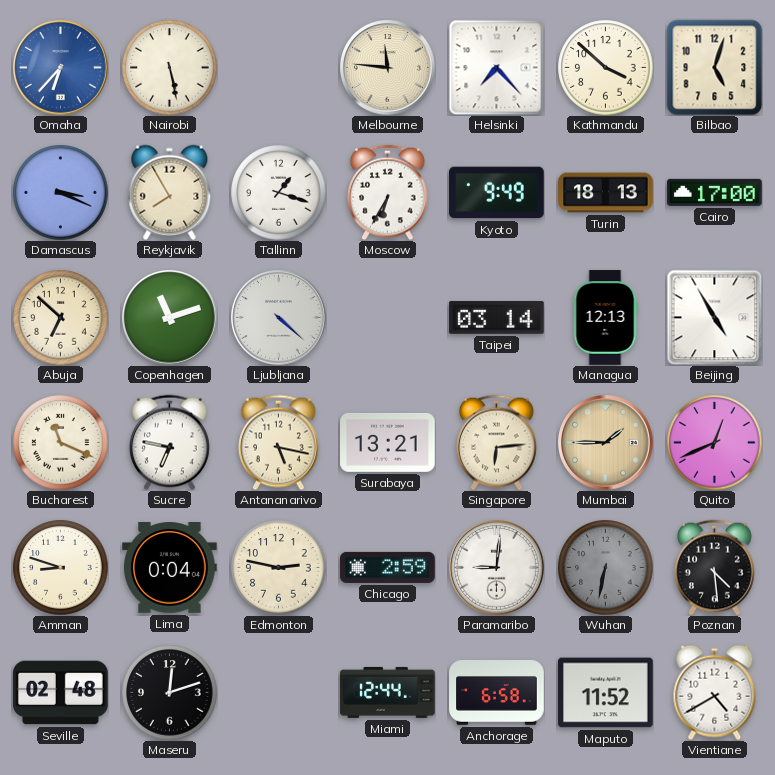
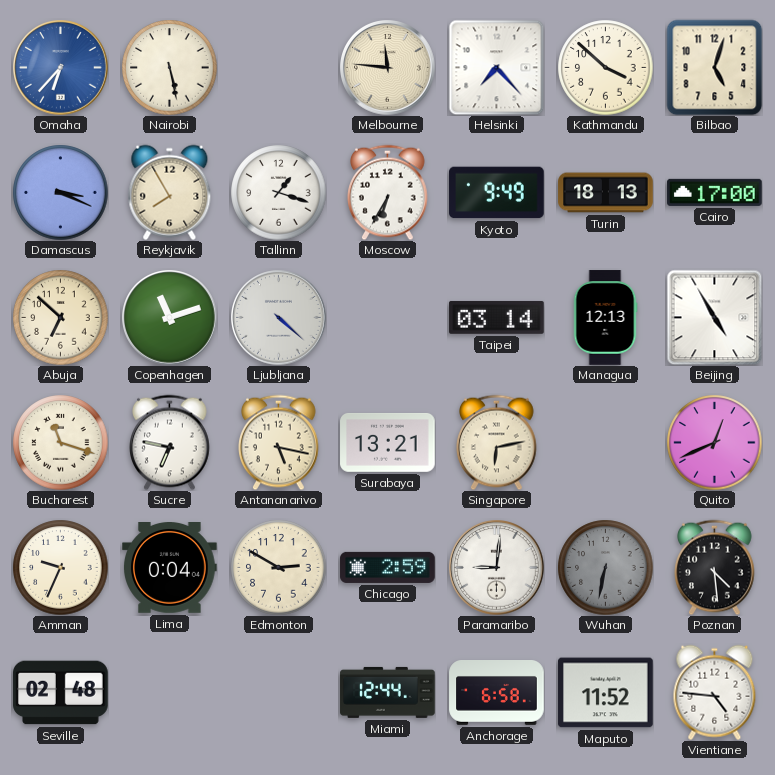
Bucharest: 11:19 -> 11:18
Singapore: 6:14 -> 6:13
Mumbai: 1:45 -> none
Amman: 8:48 -> 9:34
Edmonton: 2:47 -> 2:50
Maseru: 12:12 -> none
Vientiane: 4:40 -> 4:46
